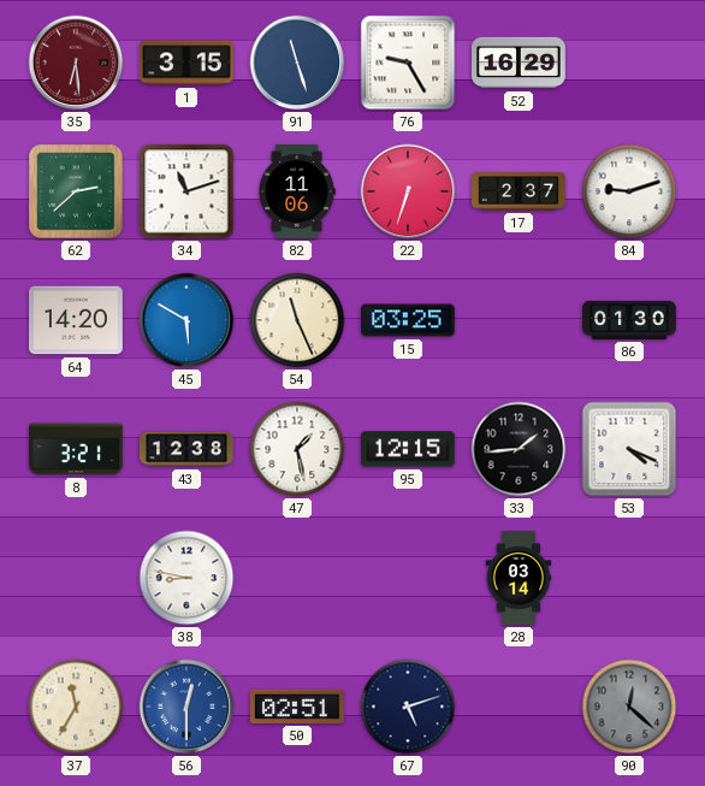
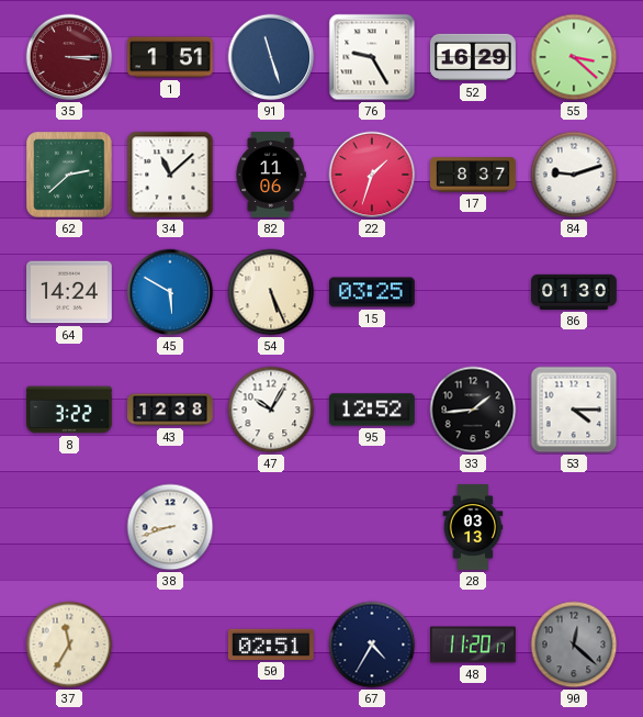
35: 6:29 -> 3:15
1: 3:15 -> 1:51
55: none -> 3:22
34: 11:12 -> 11:08
22: 6:33 -> 1:33
17: 2:37 -> 8:37
64: 14:20 -> 14:24
54: 11:26 -> 5:26
8: 3:21 -> 3:22
47: 1:28 -> 10:05
95: 12:15 -> 12:52
53: 4:19 -> 4:15
38: 8:47 -> 8:42
28: 03:14 -> 03:13
56: 12:30 -> none
67: 5:12 -> 4:35
48: none -> 11:20
